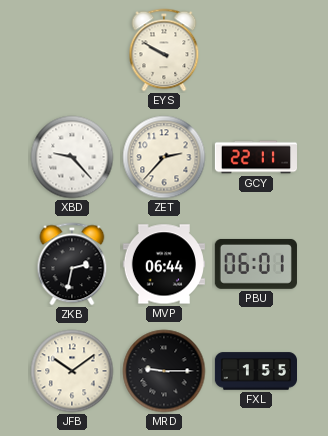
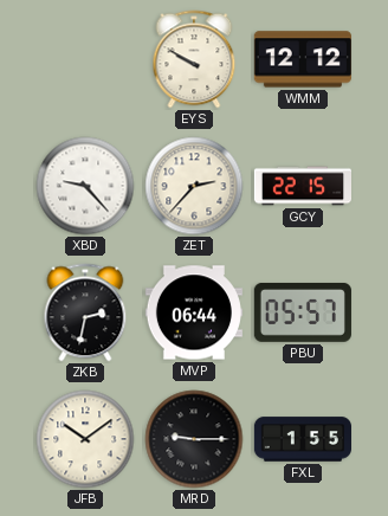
WMM: none -> 12:12
GCY: 22:11 -> 22:15
PBU: 06:01 -> 05:57
